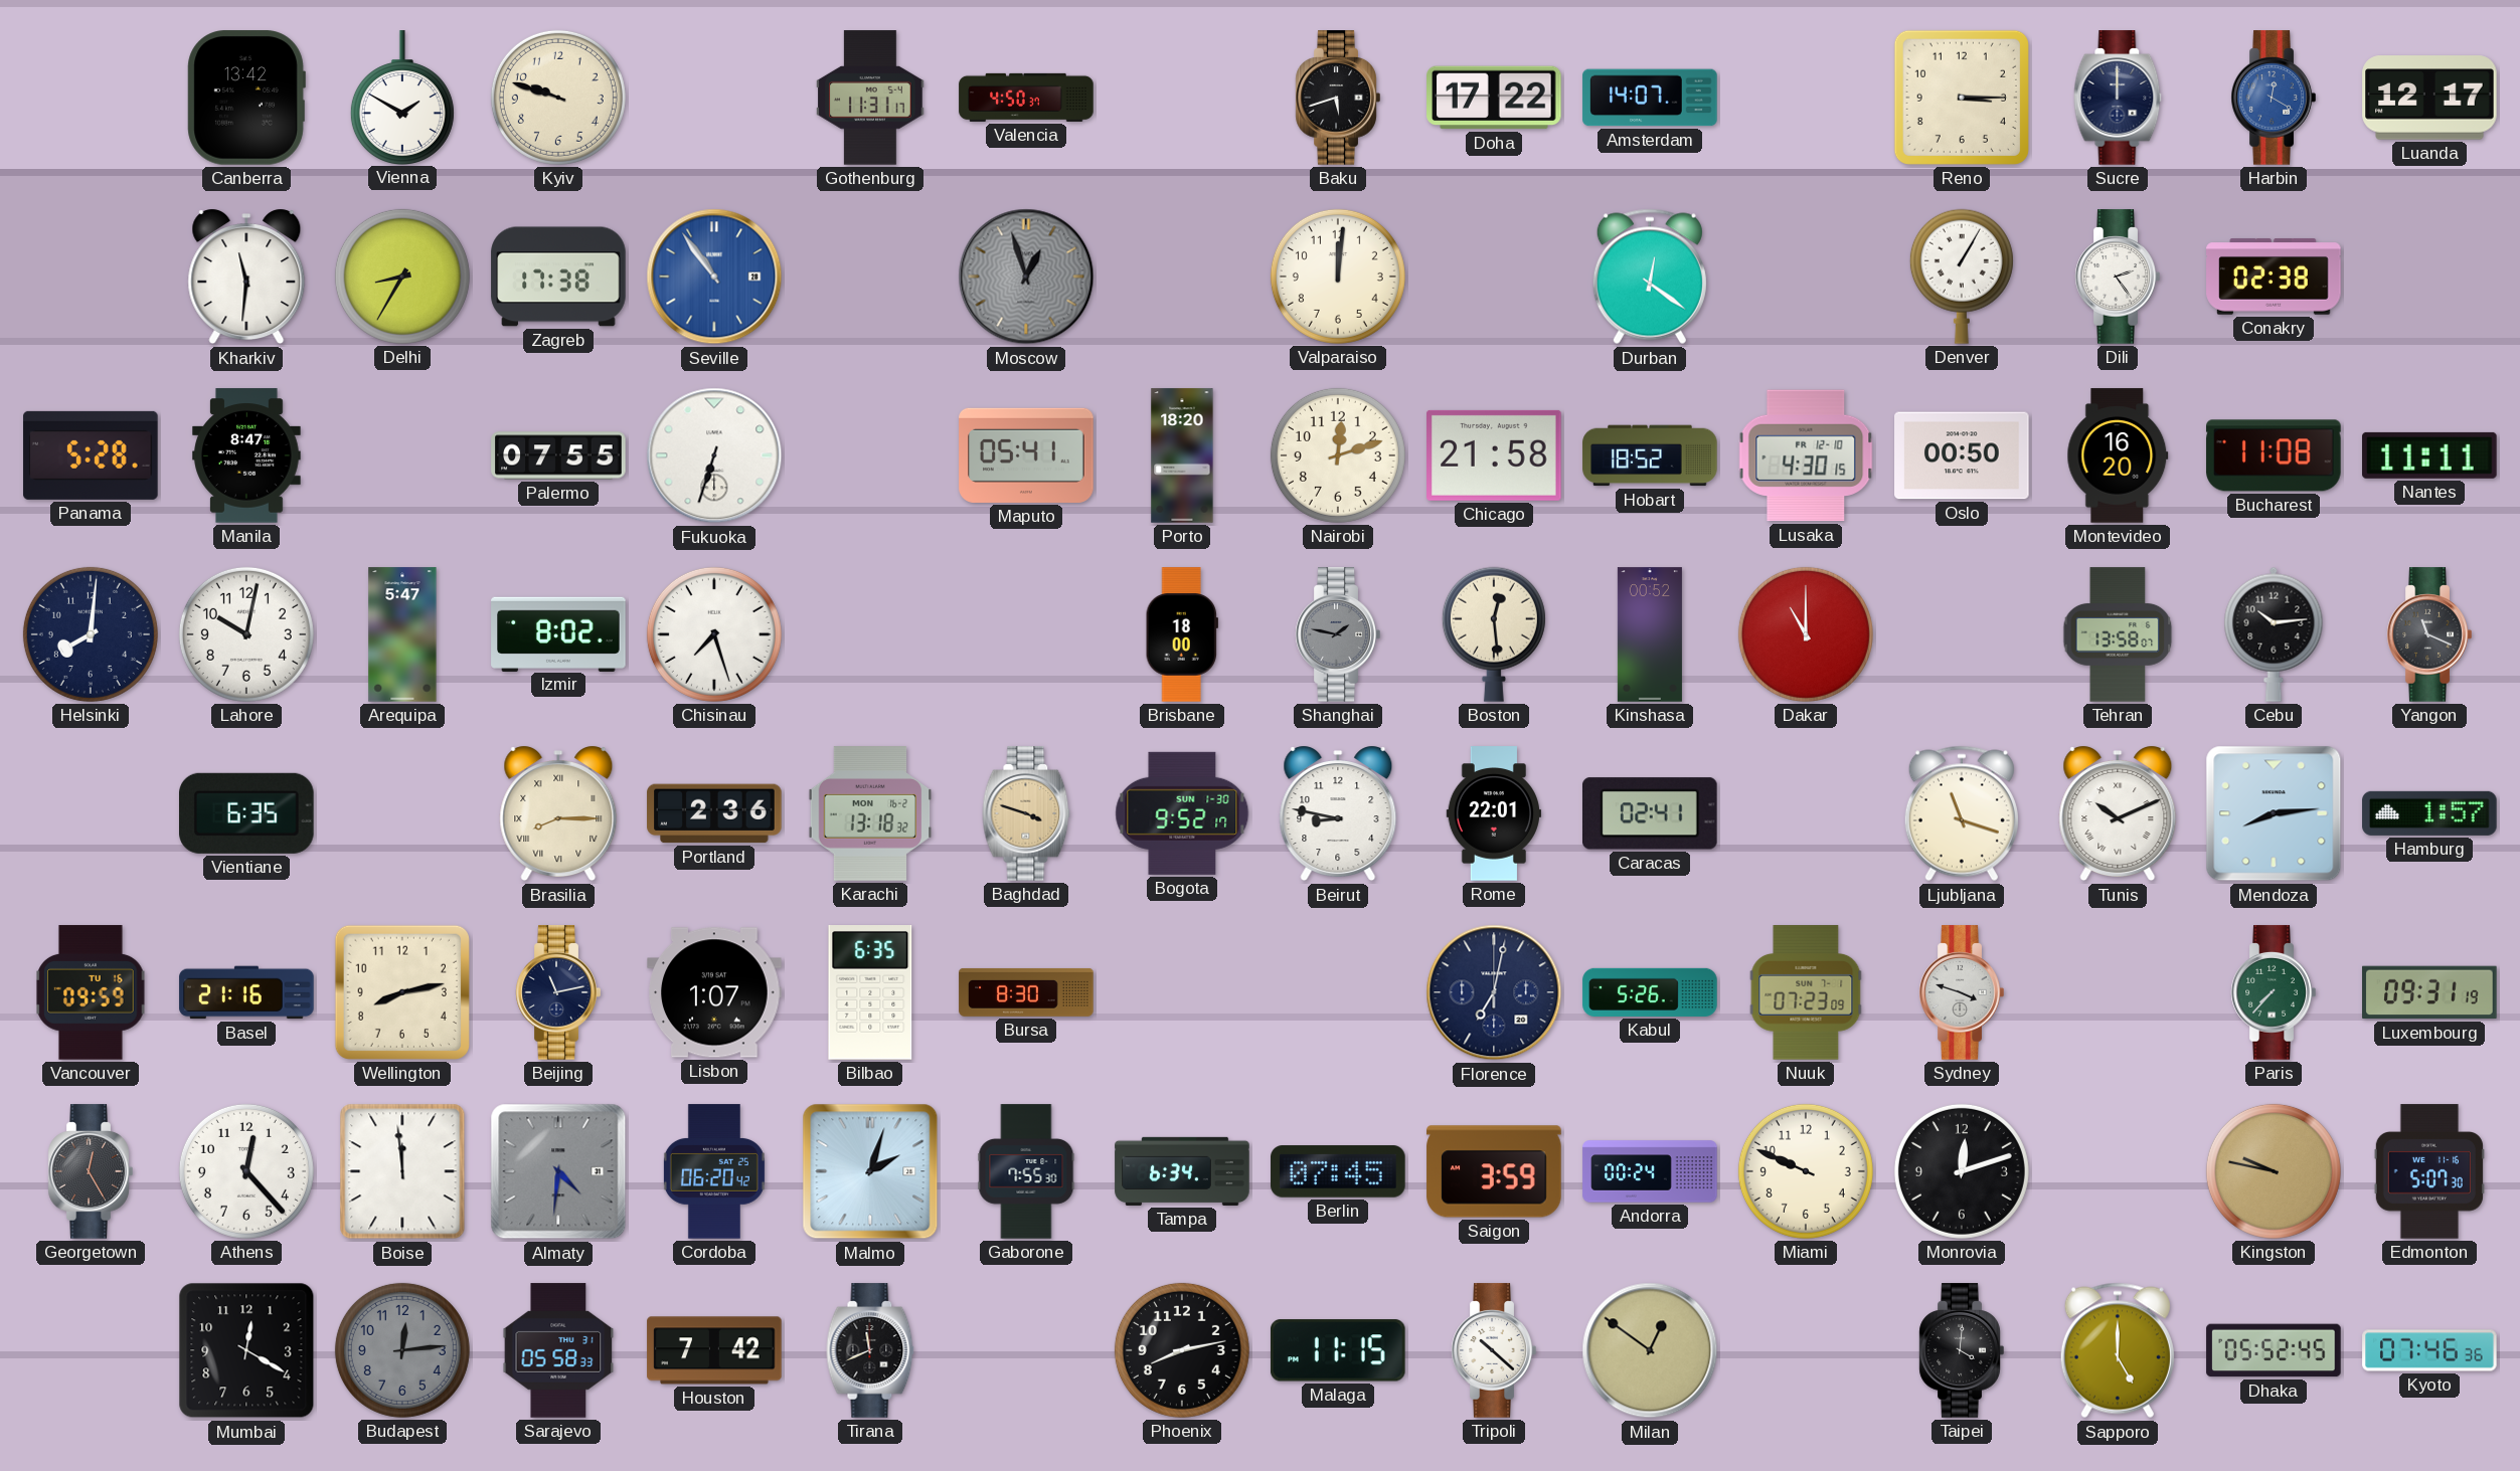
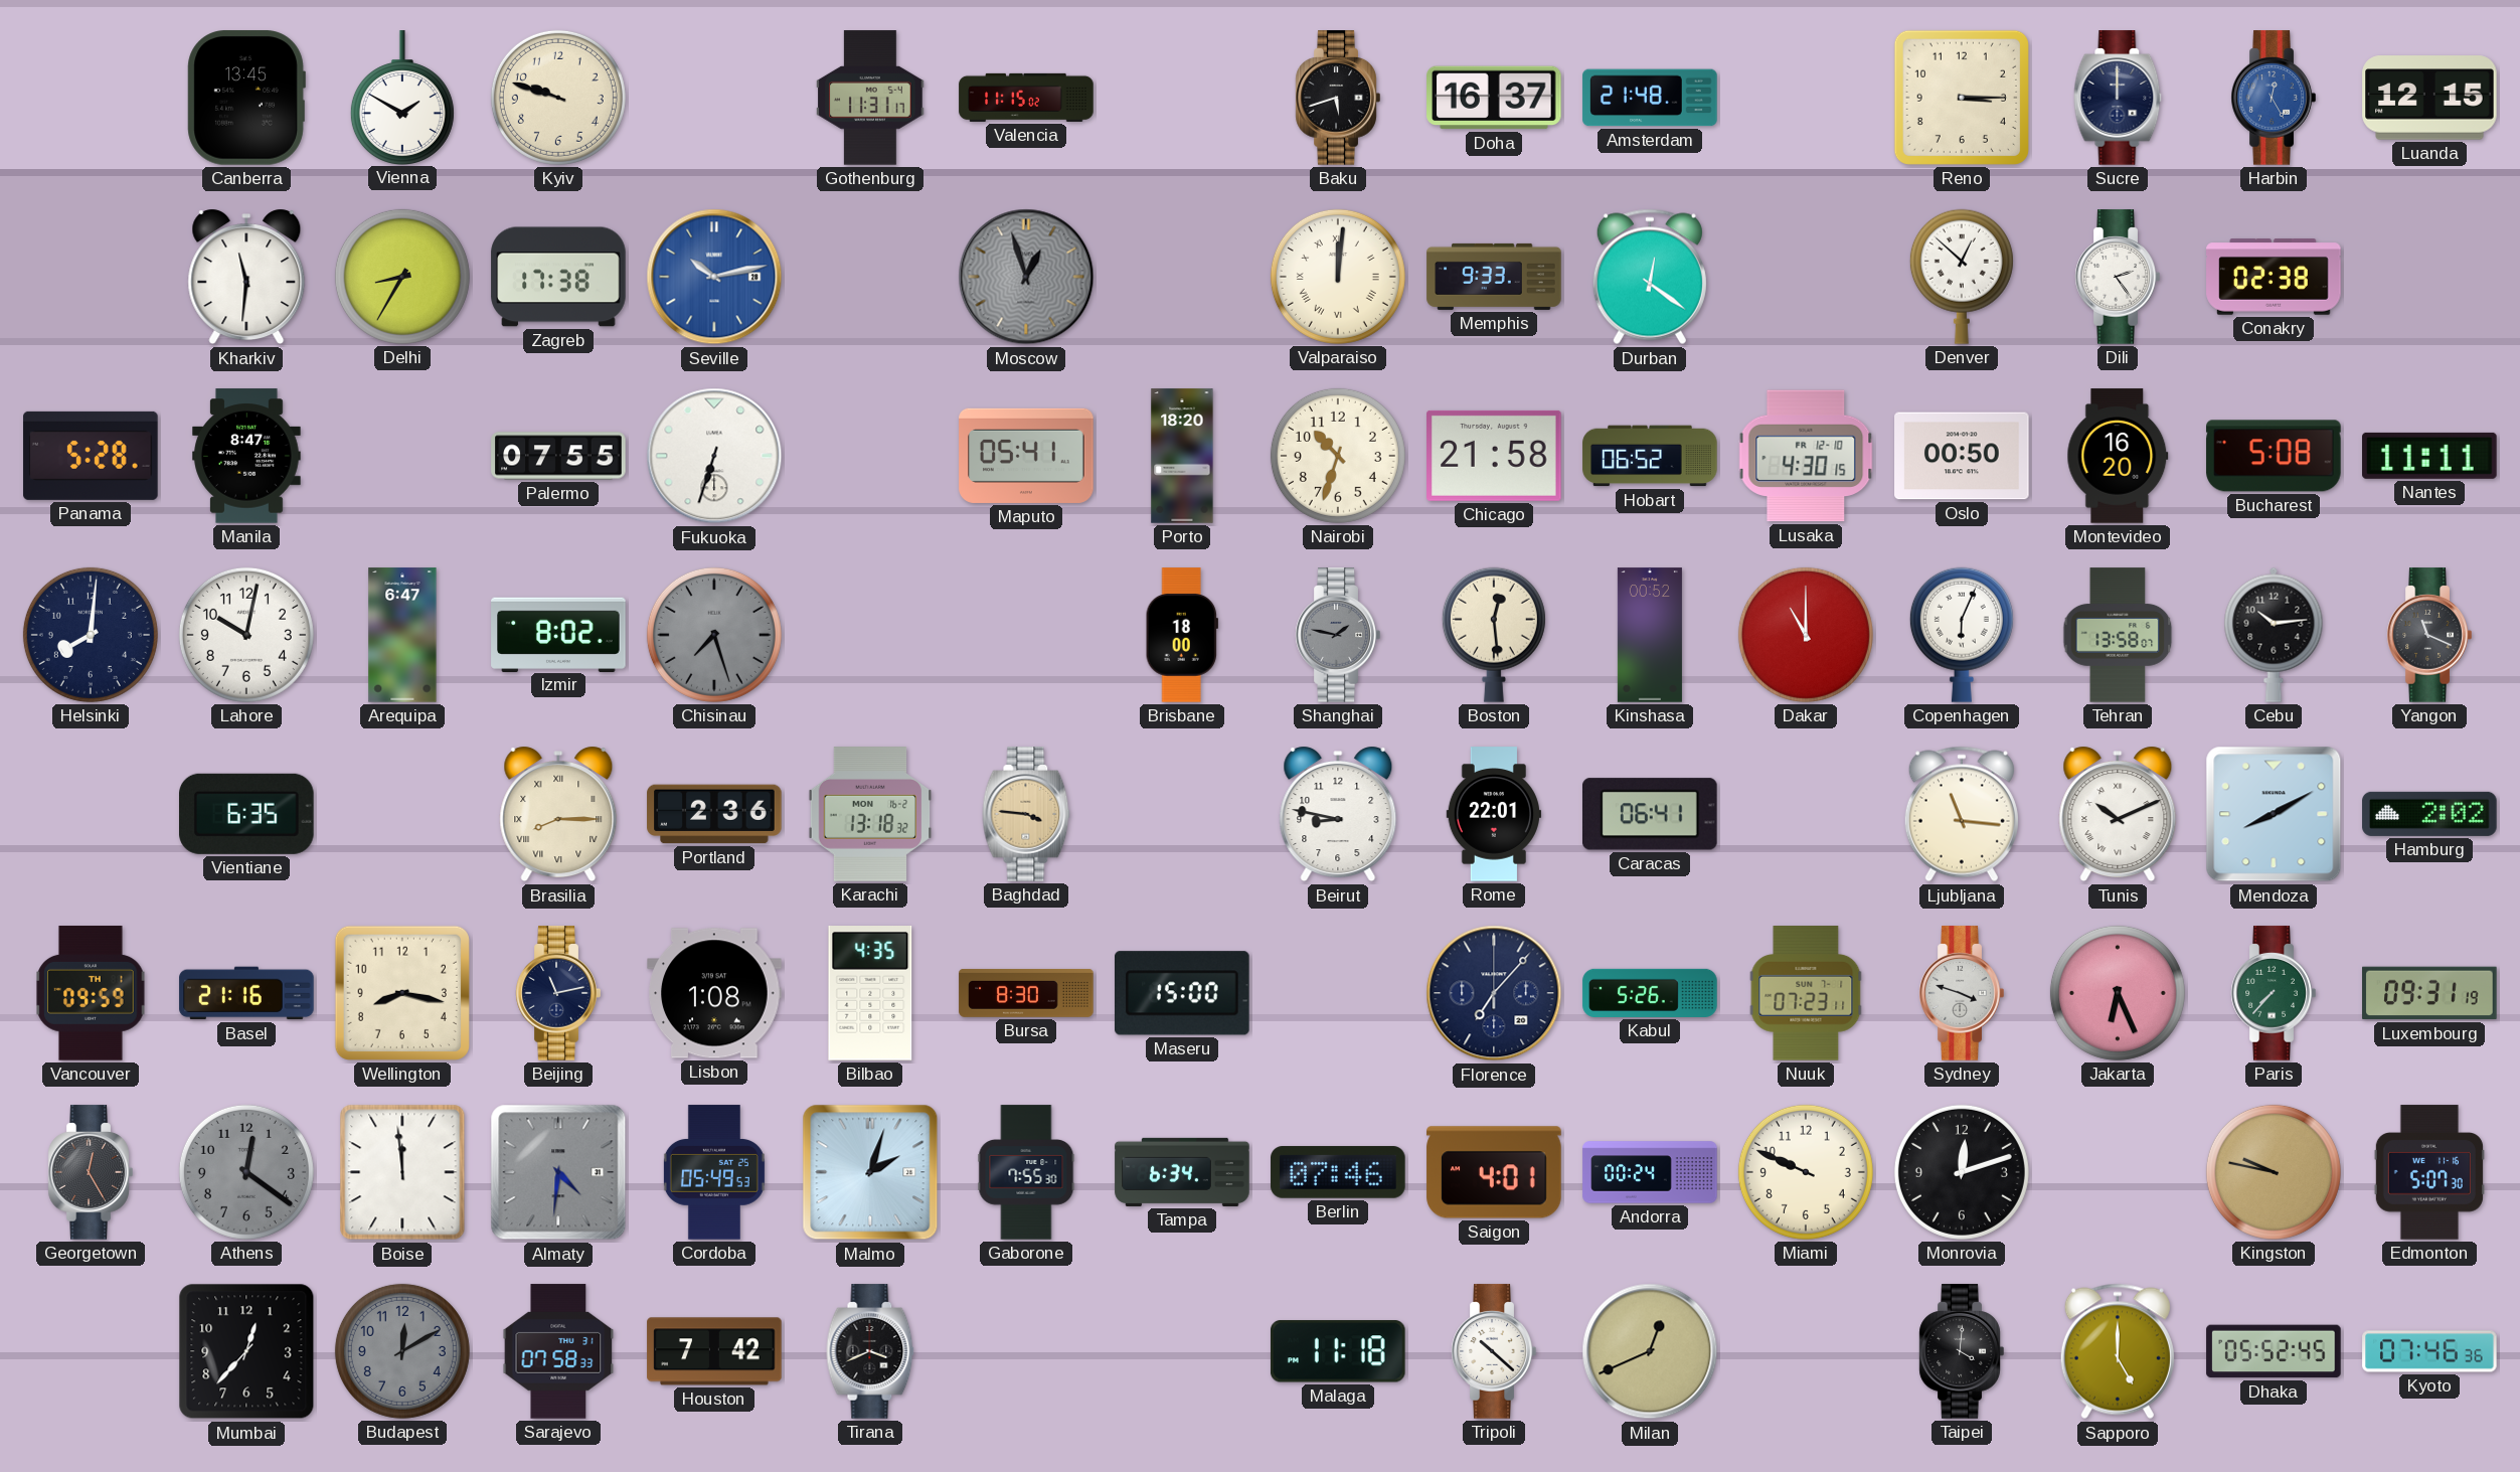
Canberra: 13:42 -> 13:45
Valencia: 4:50 -> 11:15
Doha: 17:22 -> 16:37
Amsterdam: 14:07 -> 21:48
Harbin: 12:20 -> 12:25
Luanda: 12:17 -> 12:15
Seville: 10:54 -> 10:13
Valparaiso numerals: Arabic -> Roman
Memphis: none -> 9:33
Denver: 1:05 -> 12:52
Nairobi: 12:12 -> 10:33
Hobart: 18:52 -> 06:52
Bucharest: 11:08 -> 5:08
Arequipa: 5:47 -> 6:47
Chisinau dial: white -> grey
Copenhagen: none -> 6:04
Baghdad: 3:48 -> 3:46
Bogota: 9:52 -> none
Caracas: 02:41 -> 06:41
Ljubljana: 11:18 -> 11:16
Mendoza: 8:14 -> 8:10
Hamburg: 1:57 -> 2:02
Vancouver date: TU 16 -> TH 1
Wellington: 8:13 -> 8:17
Lisbon: 1:07 -> 1:08
Bilbao: 6:35 -> 4:35
Maseru: none -> 15:00
Florence: 7:02 -> 7:07
Nuuk: 07:23:09 -> 07:23:11
Jakarta: none -> 6:26
Athens: 12:23 -> 12:21
Athens dial: white -> grey
Cordoba: 06:20 -> 05:49
Berlin: 07:45 -> 07:46
Saigon: 3:59 -> 4:01
Mumbai: 12:20 -> 12:37
Budapest: 12:14 -> 12:10
Sarajevo: 05:58 -> 07:58
Tirana: 11:41 -> 3:41
Phoenix: 8:13 -> none
Malaga: 11:15 -> 11:18
Milan: 12:51 -> 12:41
